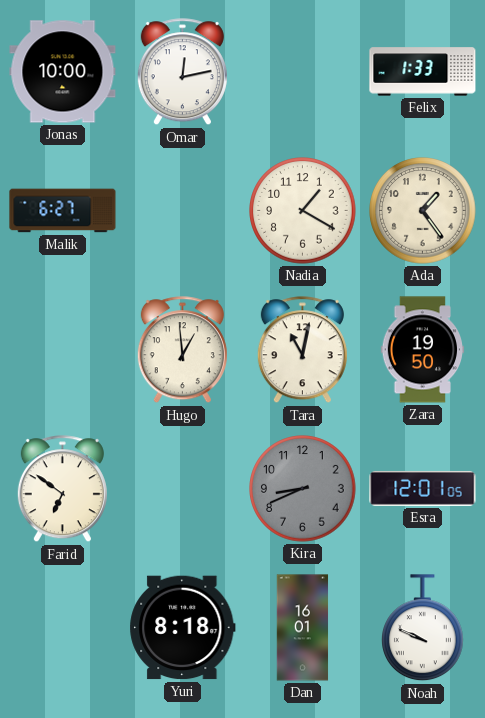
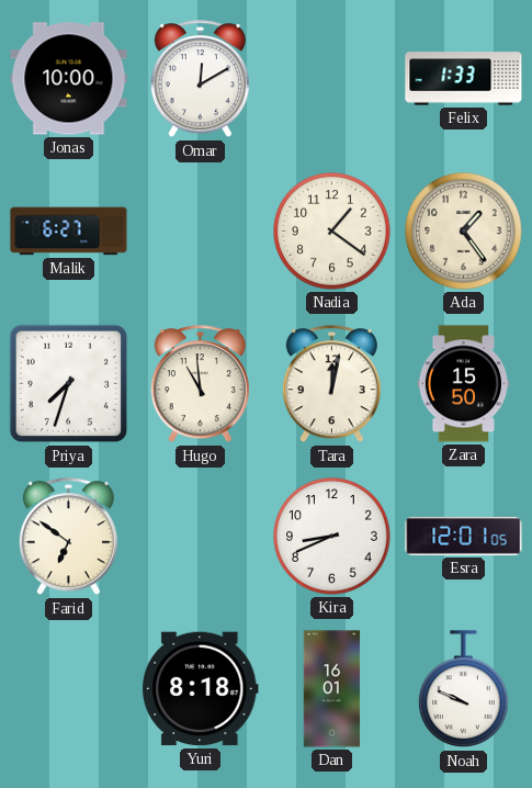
Omar: 12:13 -> 12:10
Nadia: 1:20 -> 1:21
Priya: none -> 7:33
Hugo: 12:59 -> 10:59
Tara: 11:02 -> 12:02
Zara: 19:50 -> 15:50
Kira dial: grey -> white
